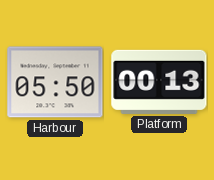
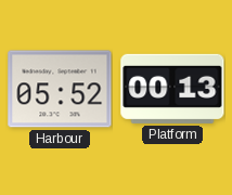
Harbour: 05:50 -> 05:52
